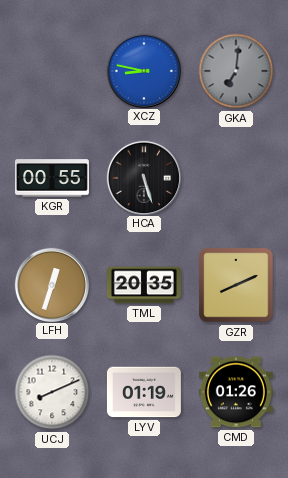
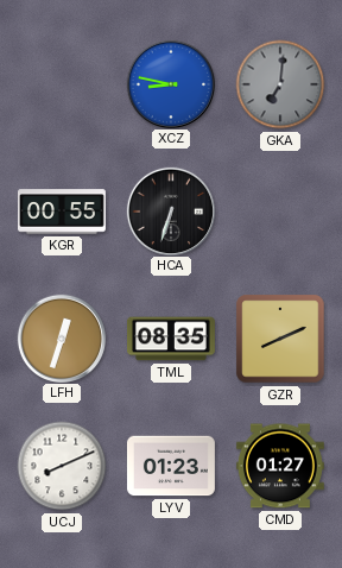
HCA: 5:27 -> 6:33
TML: 20:35 -> 08:35
LYV: 01:19 -> 01:23
CMD: 01:26 -> 01:27
